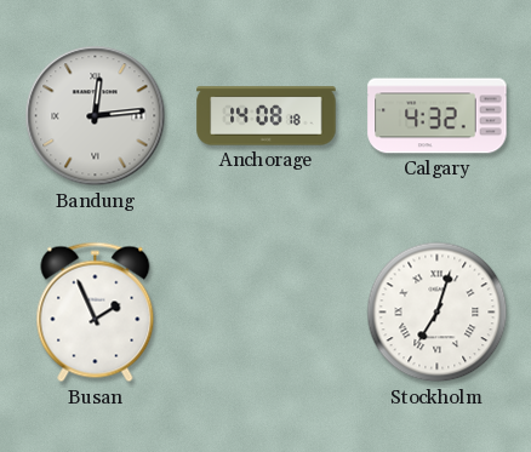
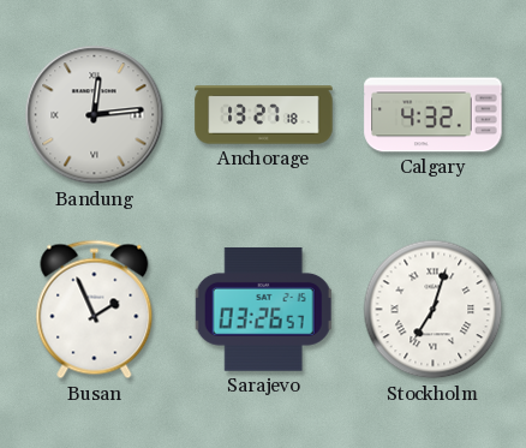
Anchorage: 14:08 -> 13:27
Sarajevo: none -> 03:26
